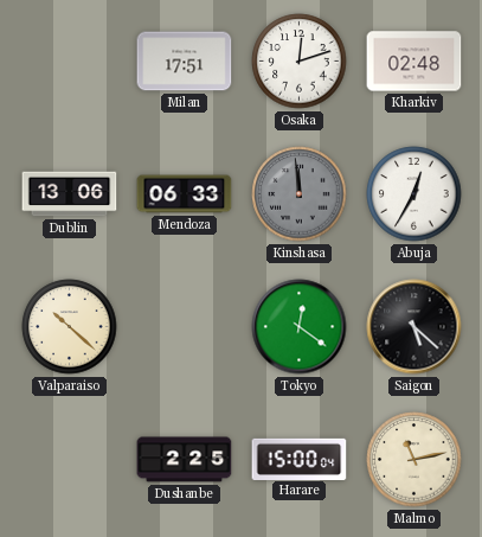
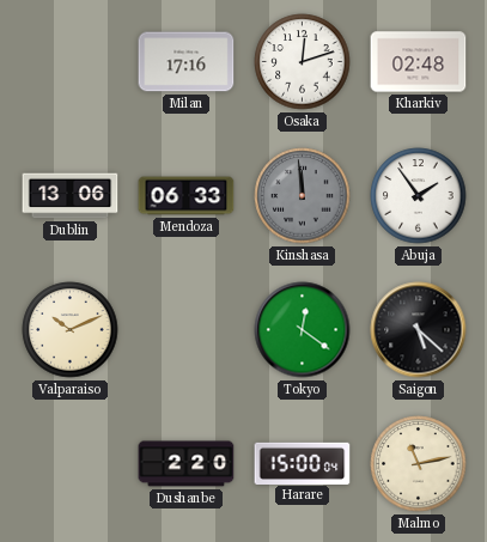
Milan: 17:51 -> 17:16
Abuja: 12:35 -> 1:54
Valparaiso: 10:22 -> 10:11
Dushanbe: 2:25 -> 2:20
